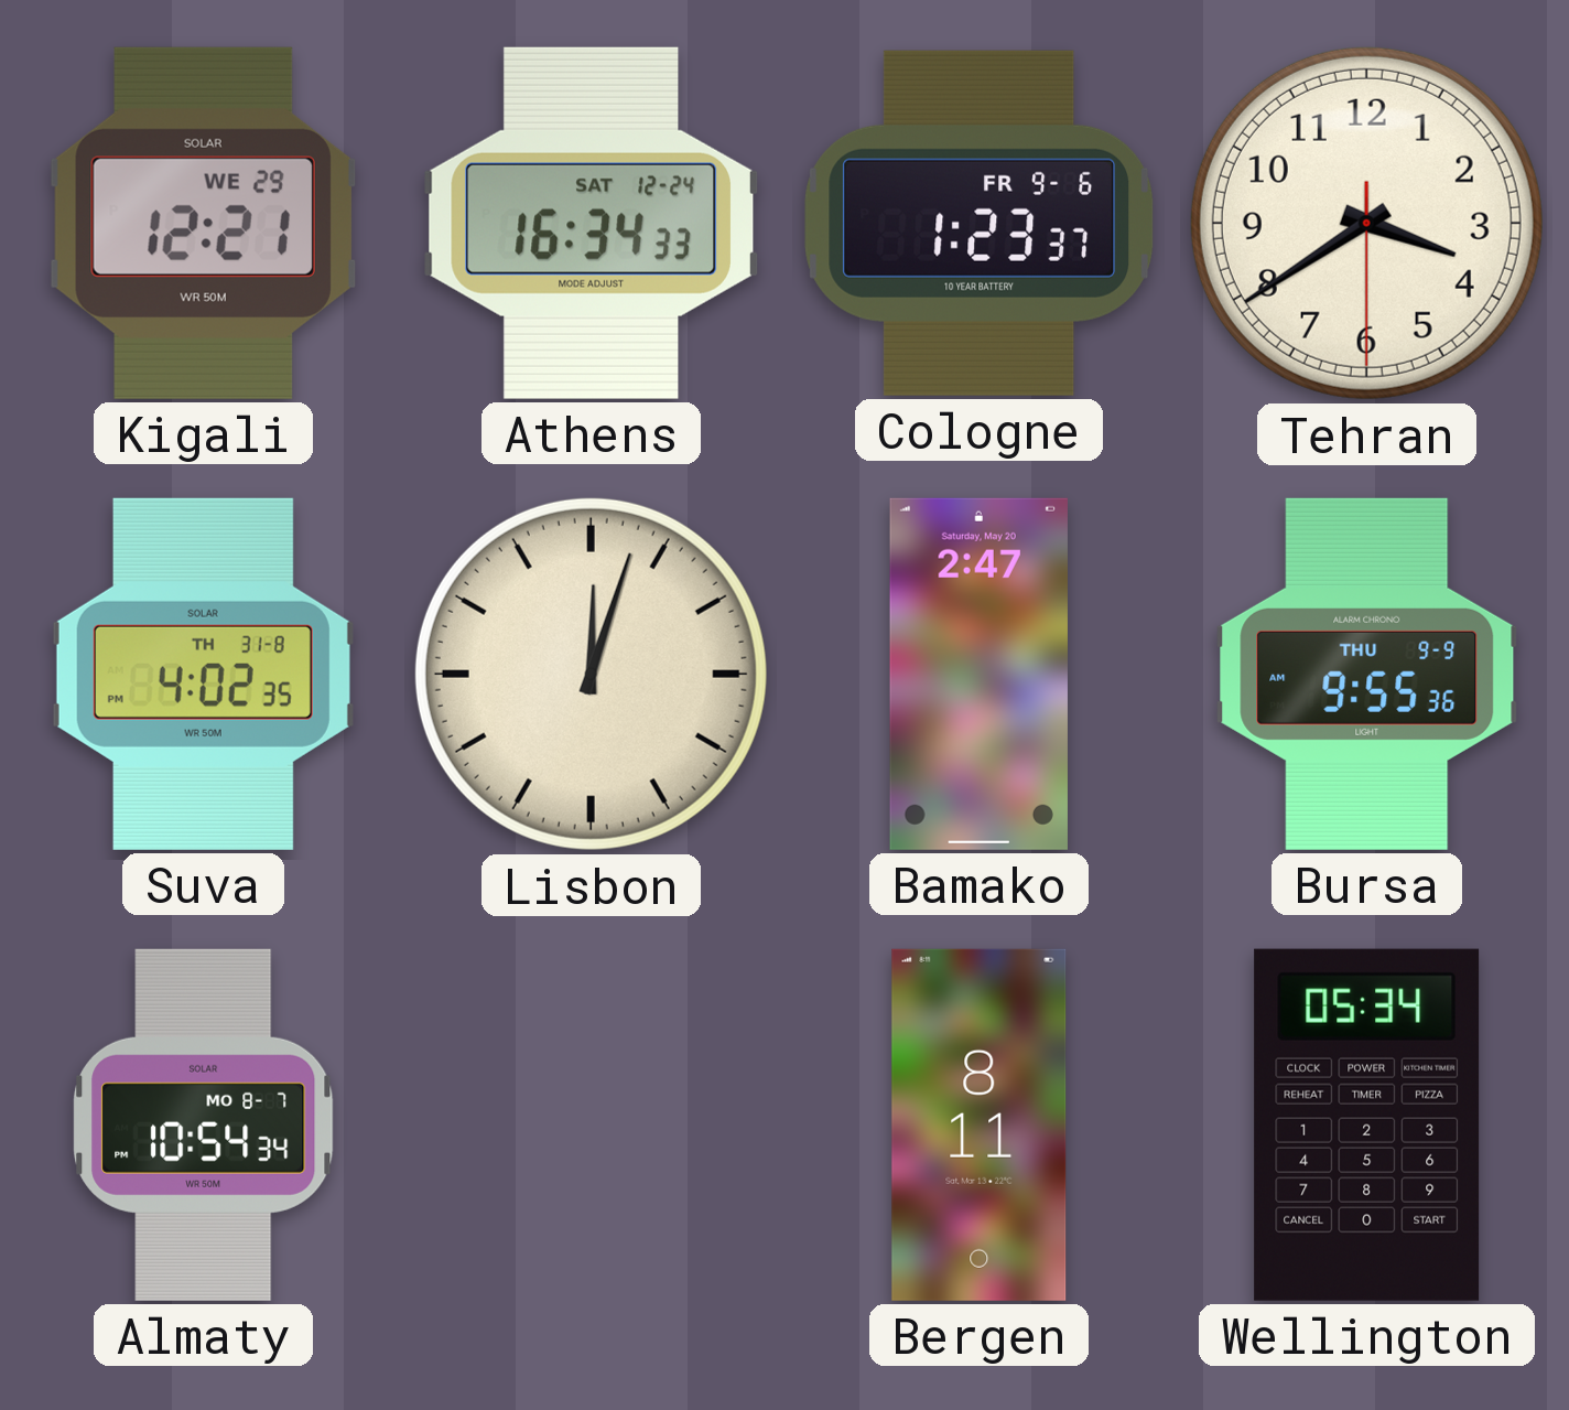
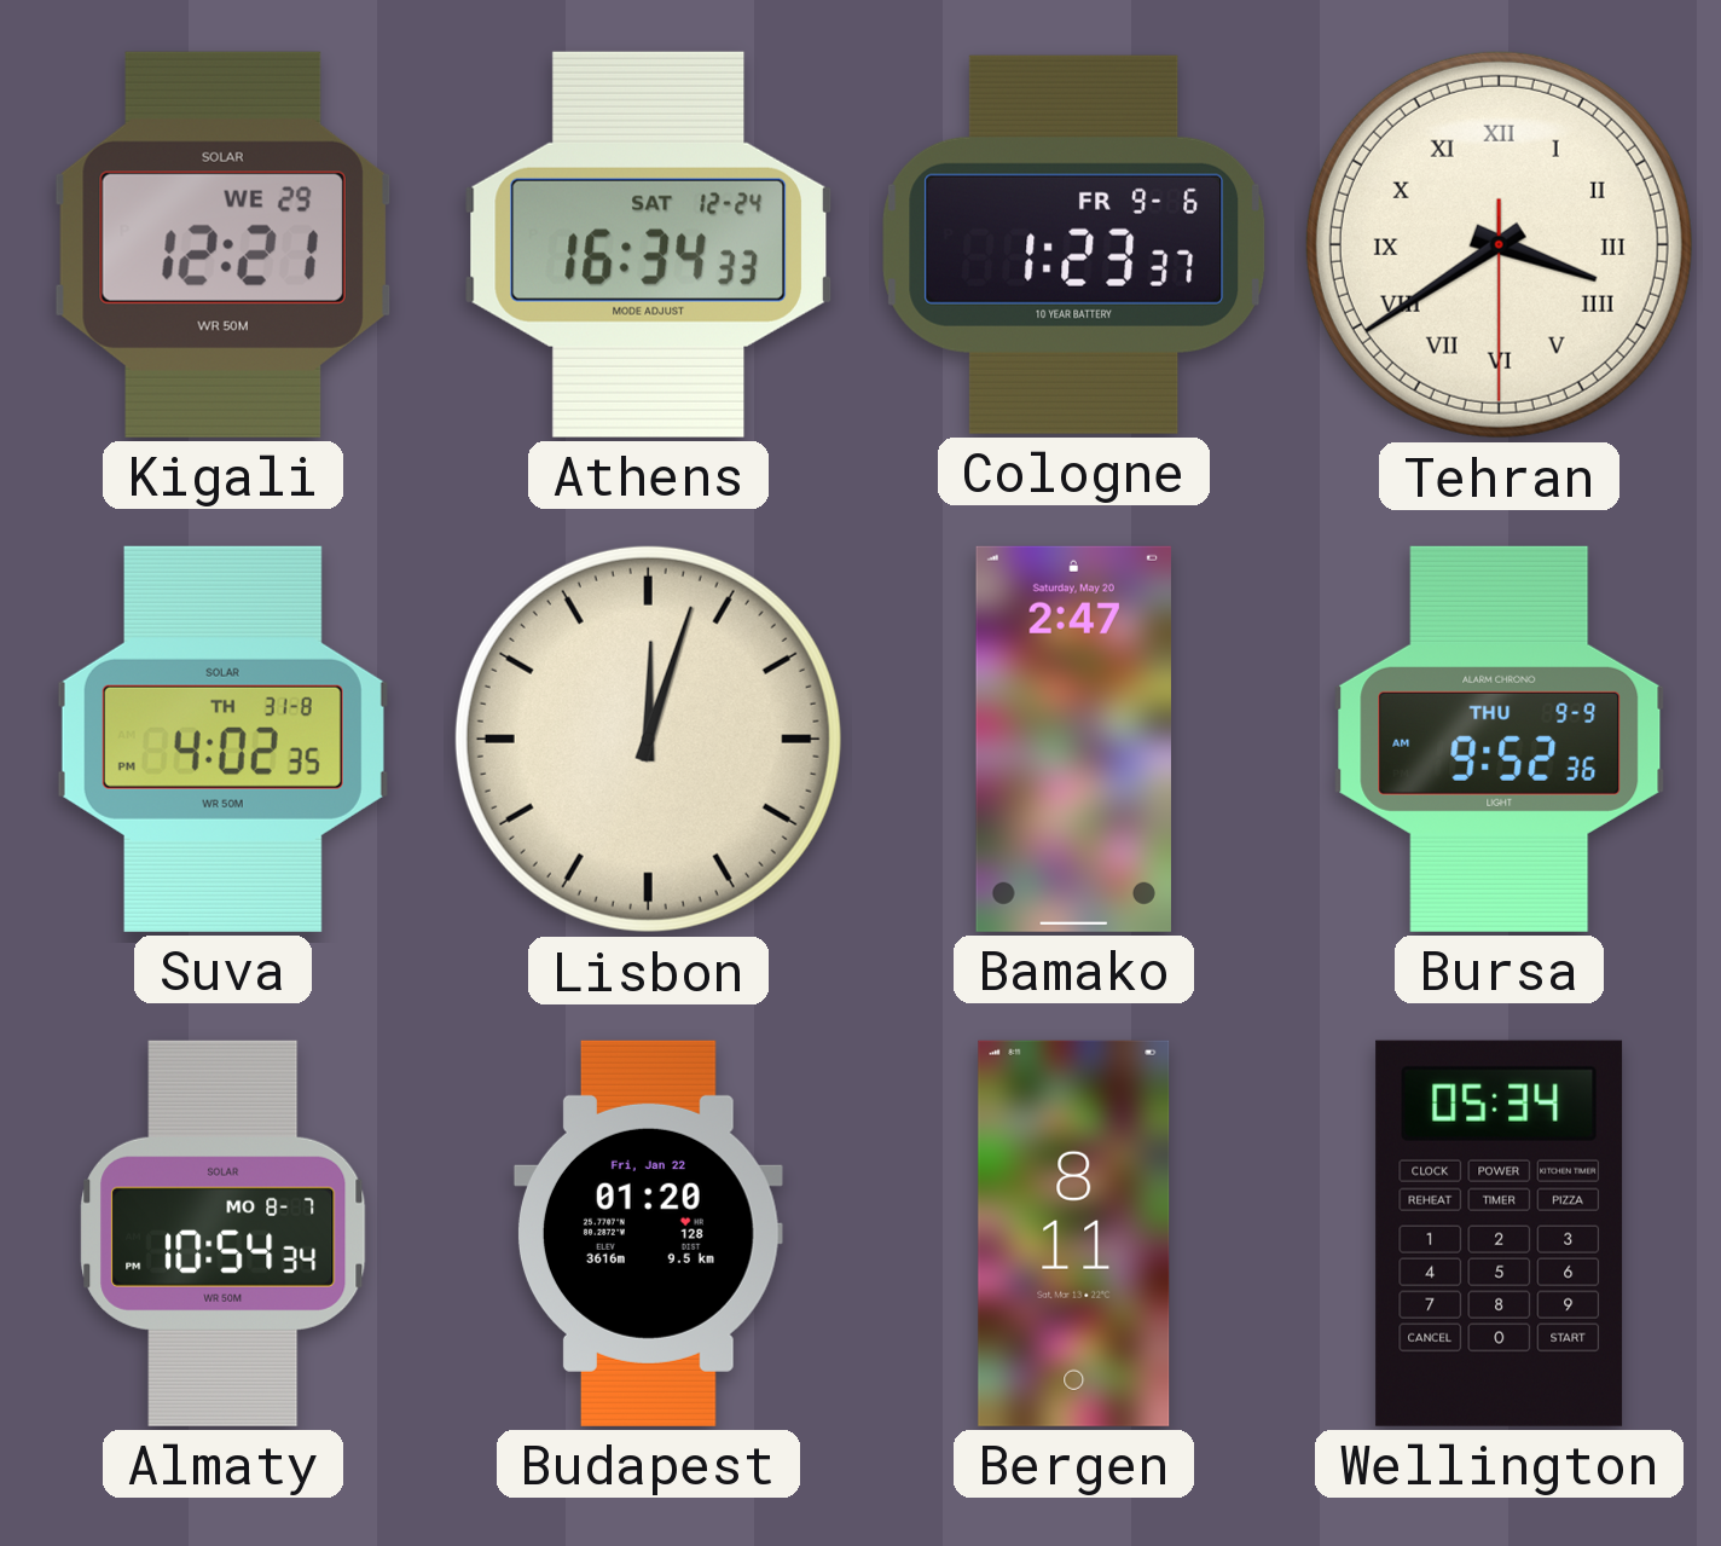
Tehran numerals: Arabic -> Roman
Bursa: 9:55 -> 9:52
Budapest: none -> 01:20
